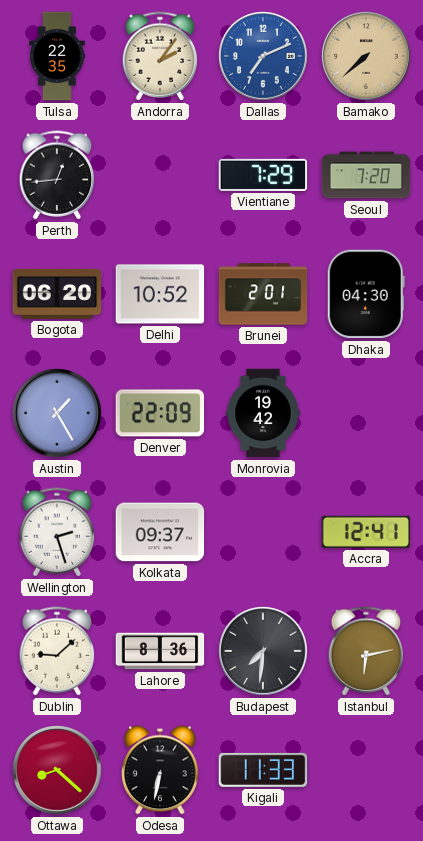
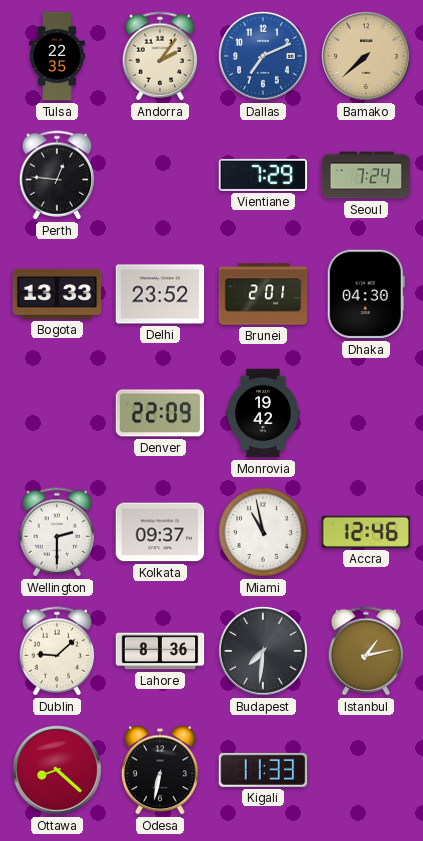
Perth: 12:44 -> 12:46
Seoul: 7:20 -> 7:24
Bogota: 06:20 -> 13:33
Delhi: 10:52 -> 23:52
Austin: 1:25 -> none
Wellington: 2:27 -> 2:30
Miami: none -> 10:58
Accra: 12:41 -> 12:46
Istanbul: 6:13 -> 1:13
